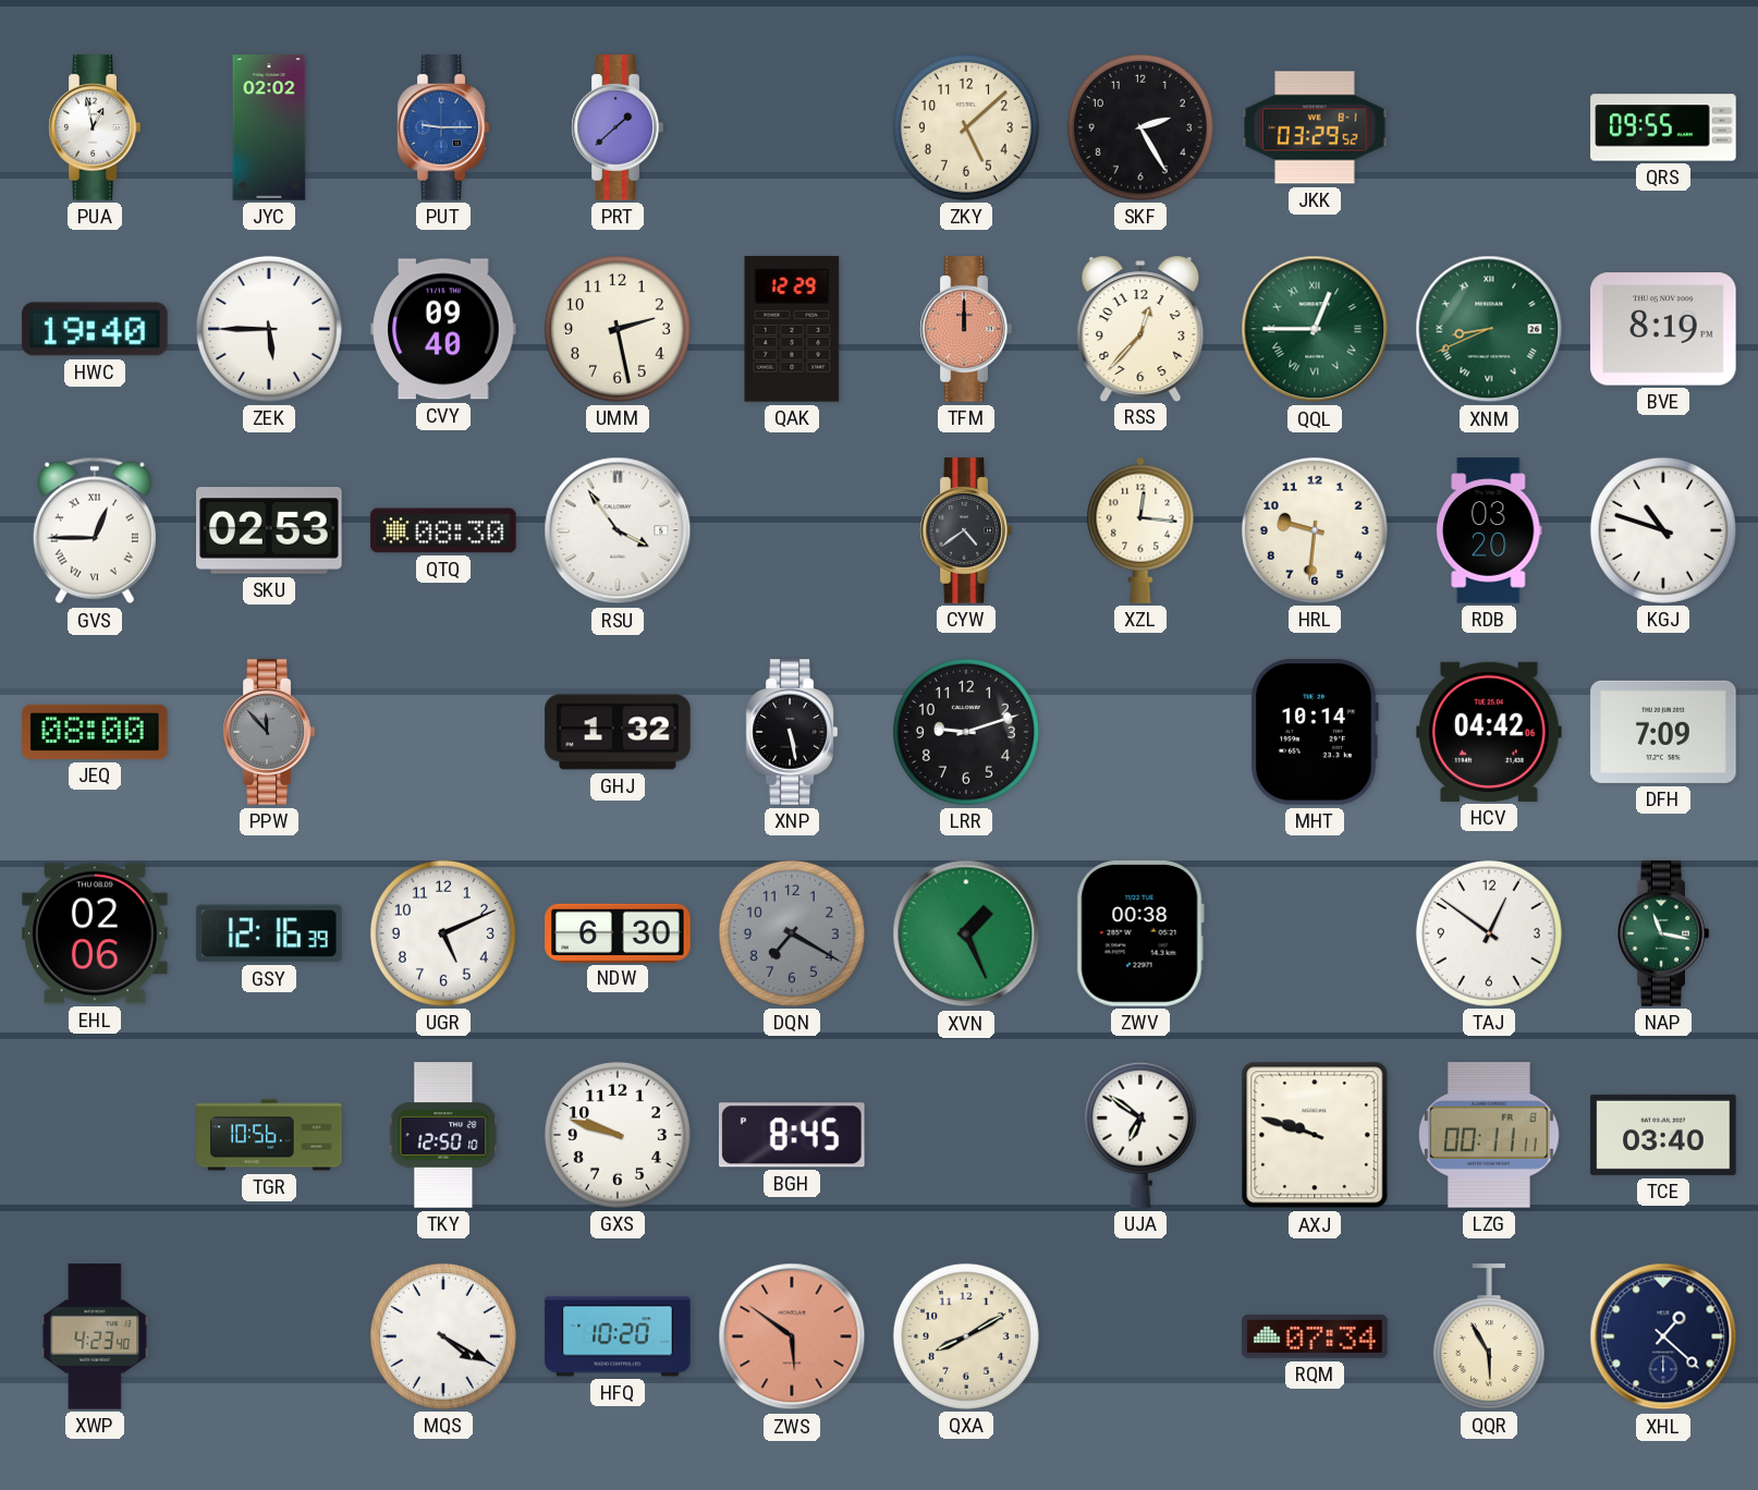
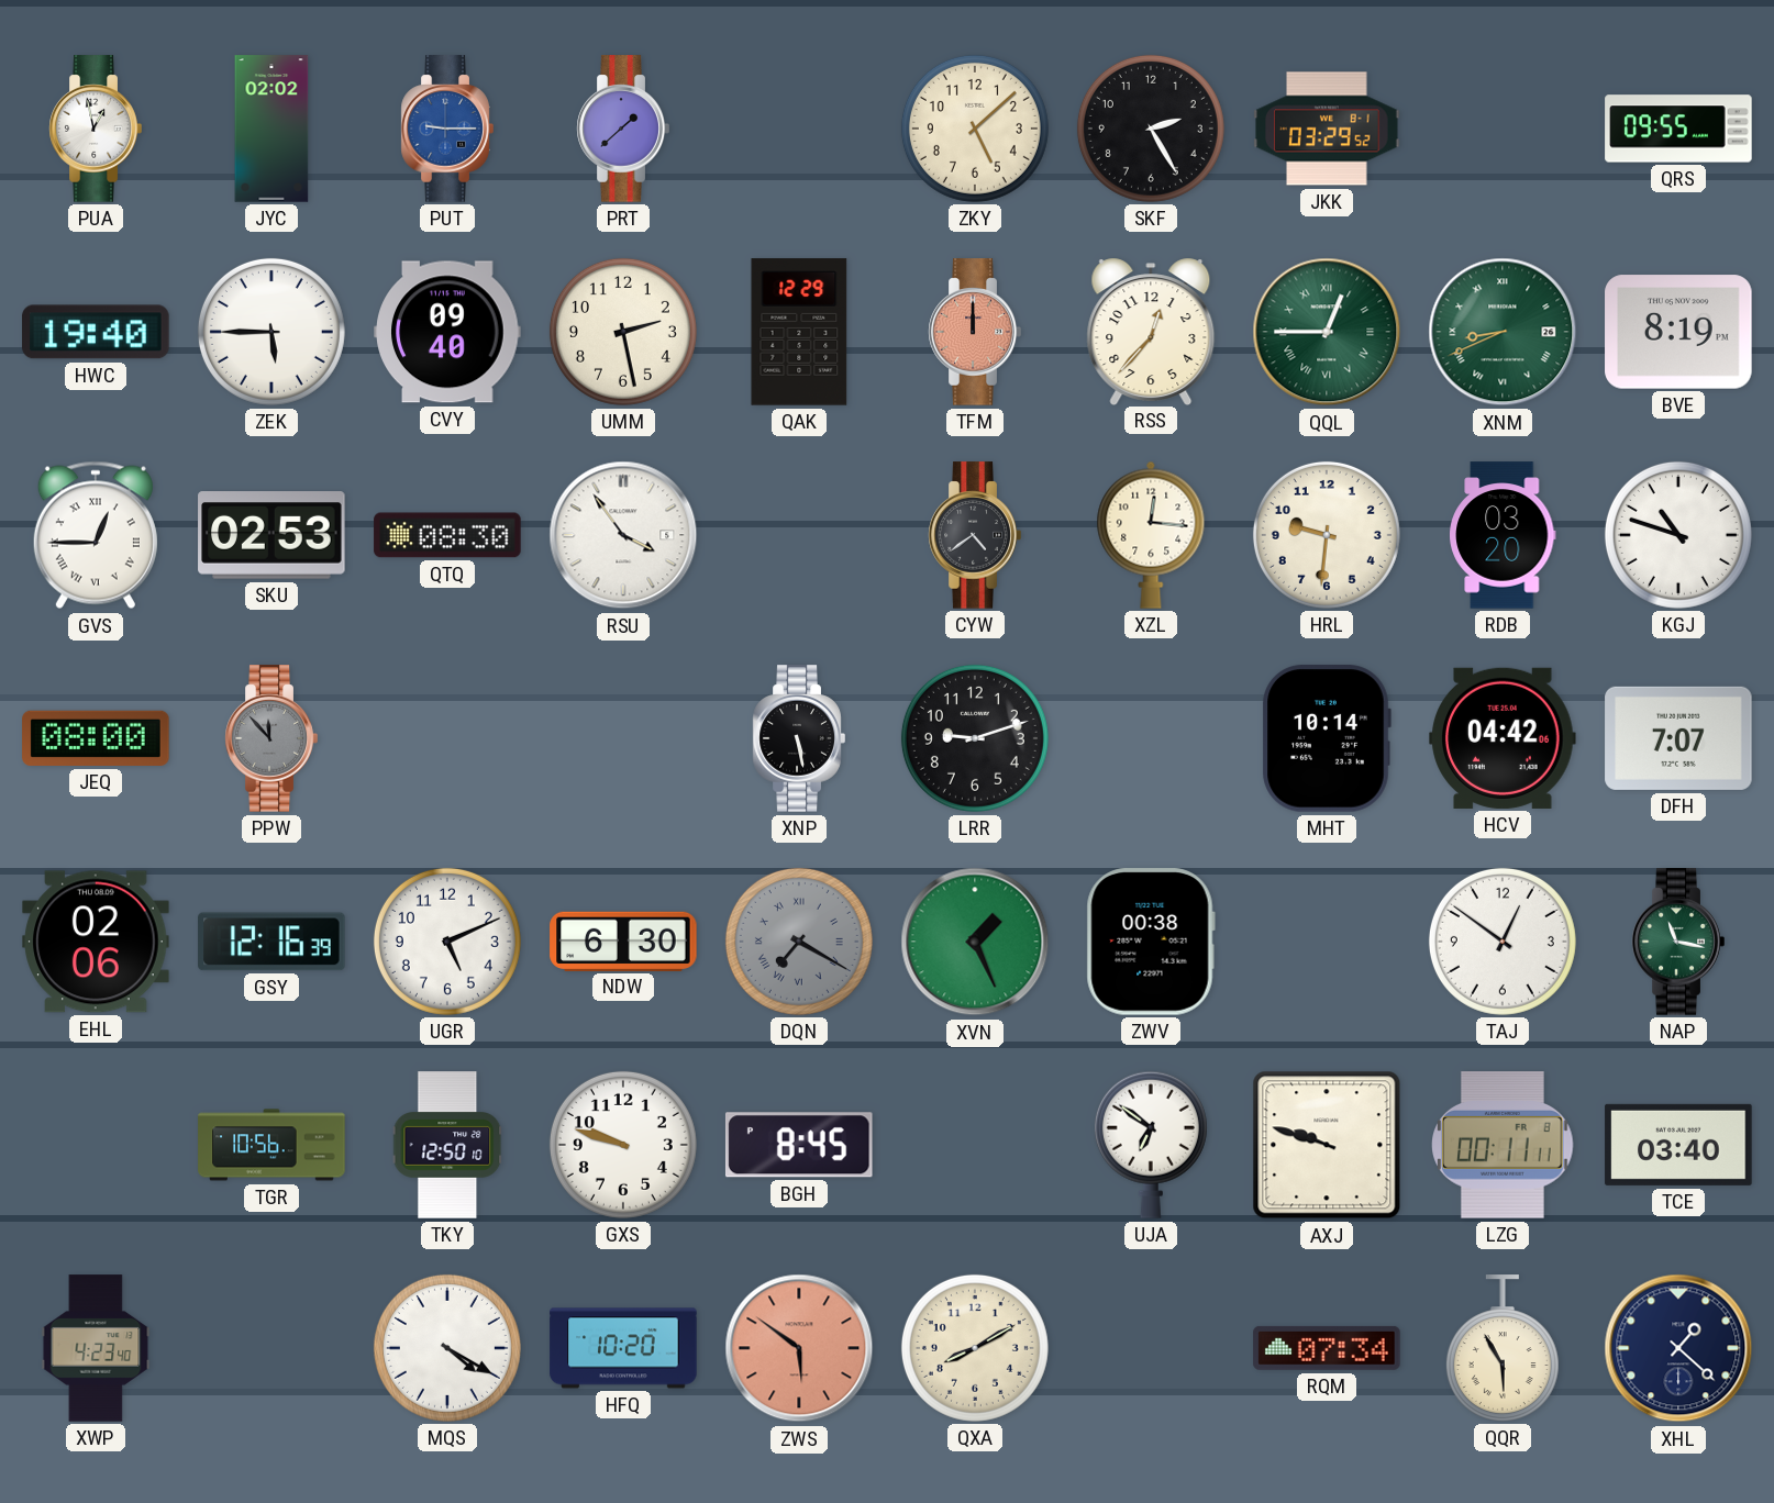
GHJ: 1:32 -> none
DFH: 7:09 -> 7:07
DQN numerals: Arabic -> Roman
